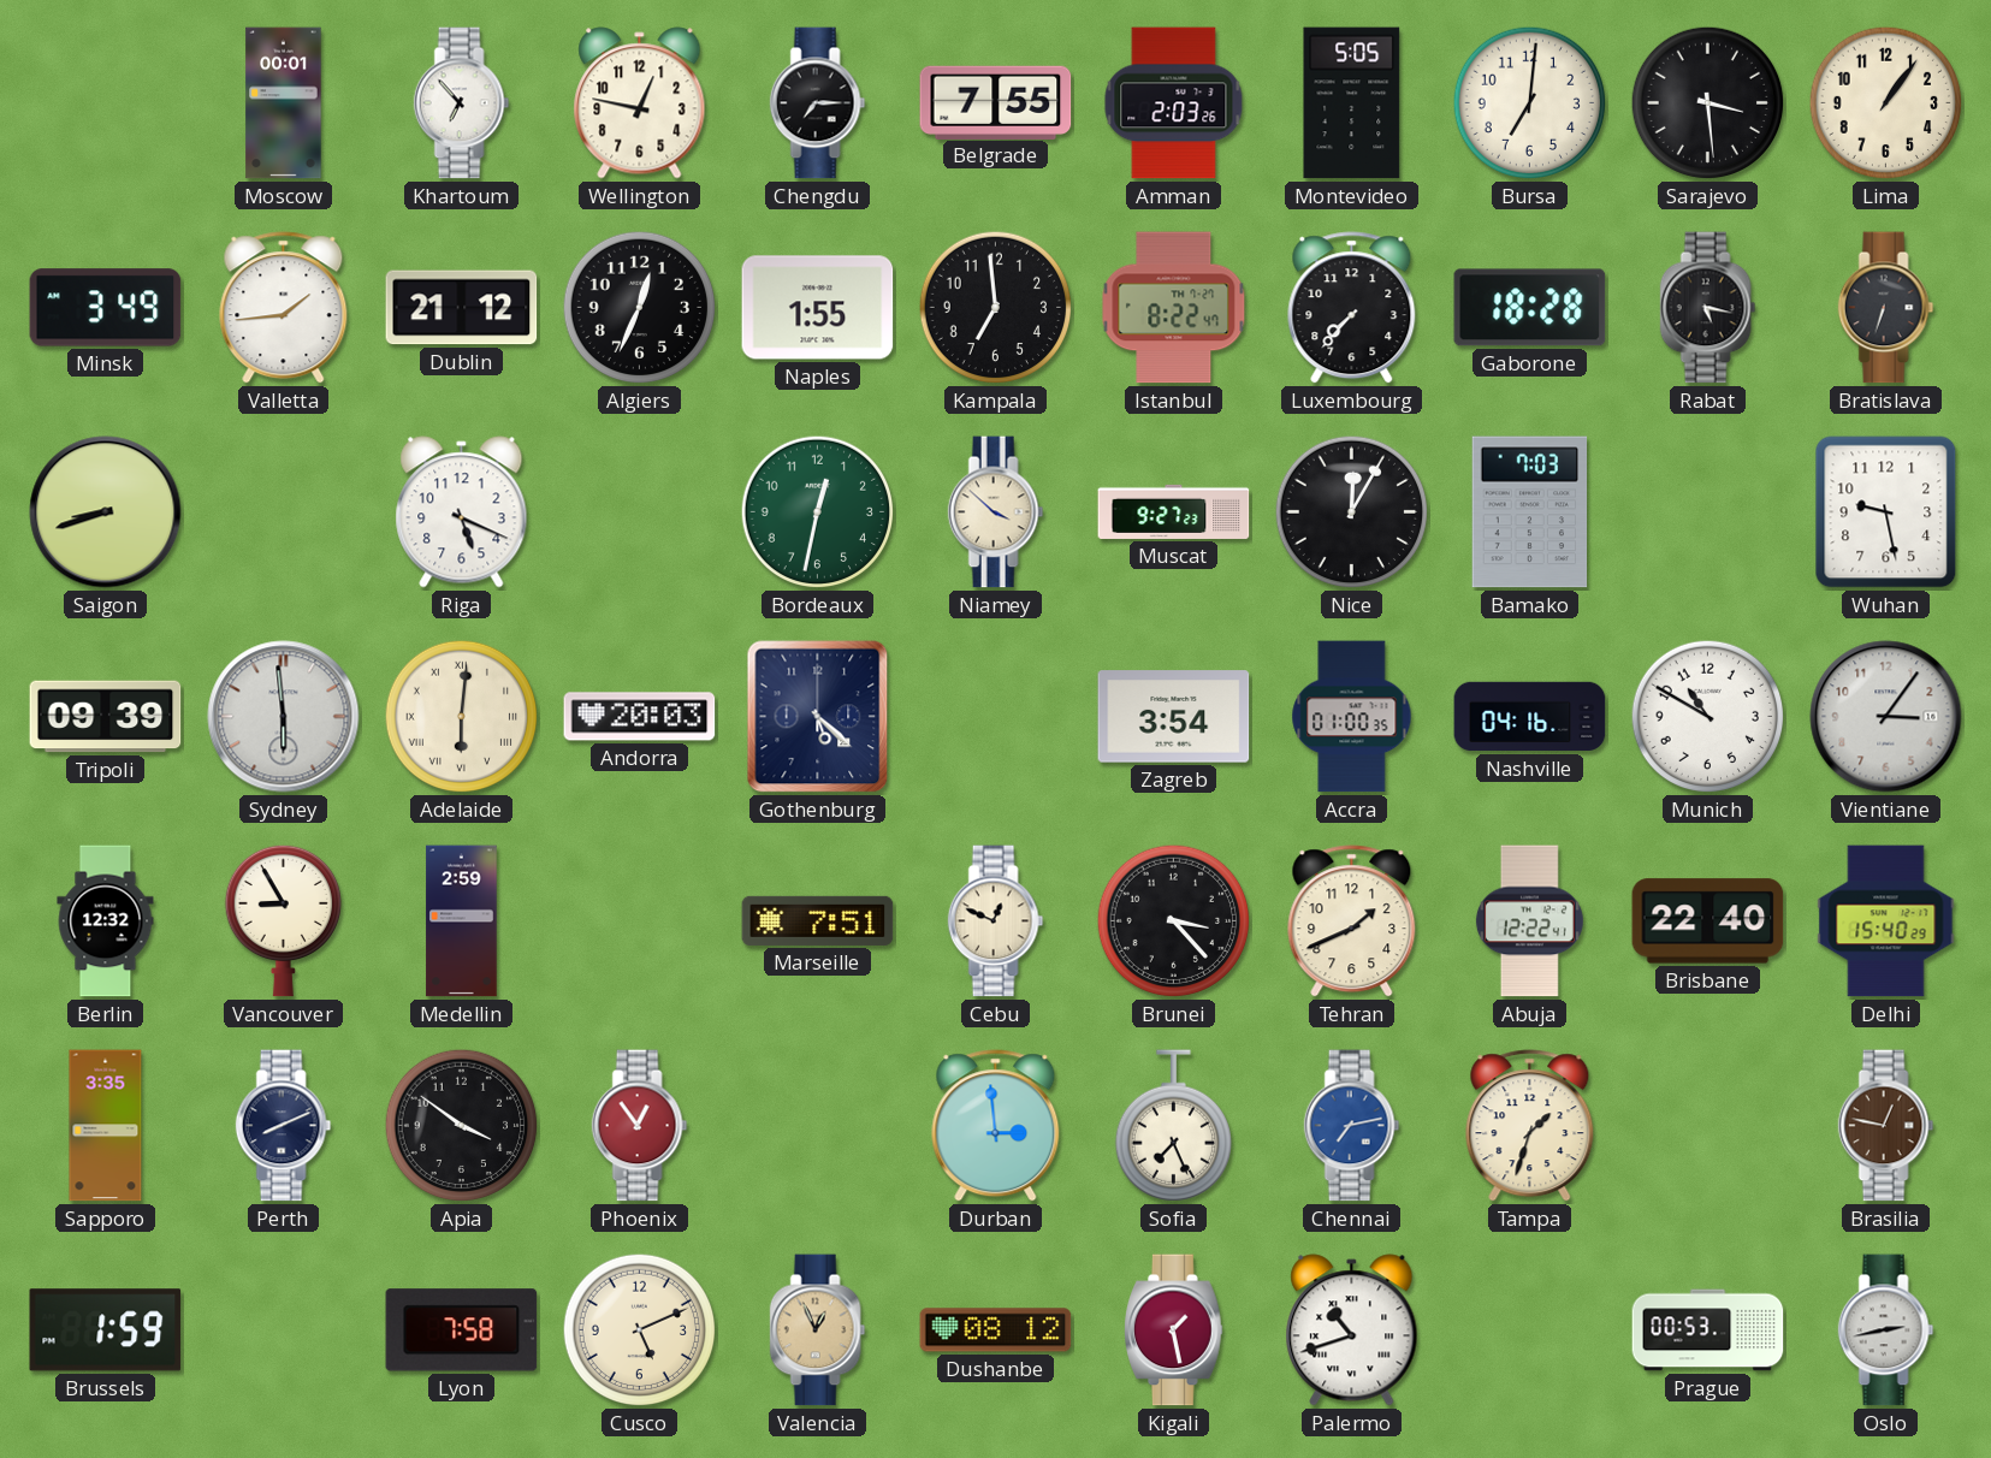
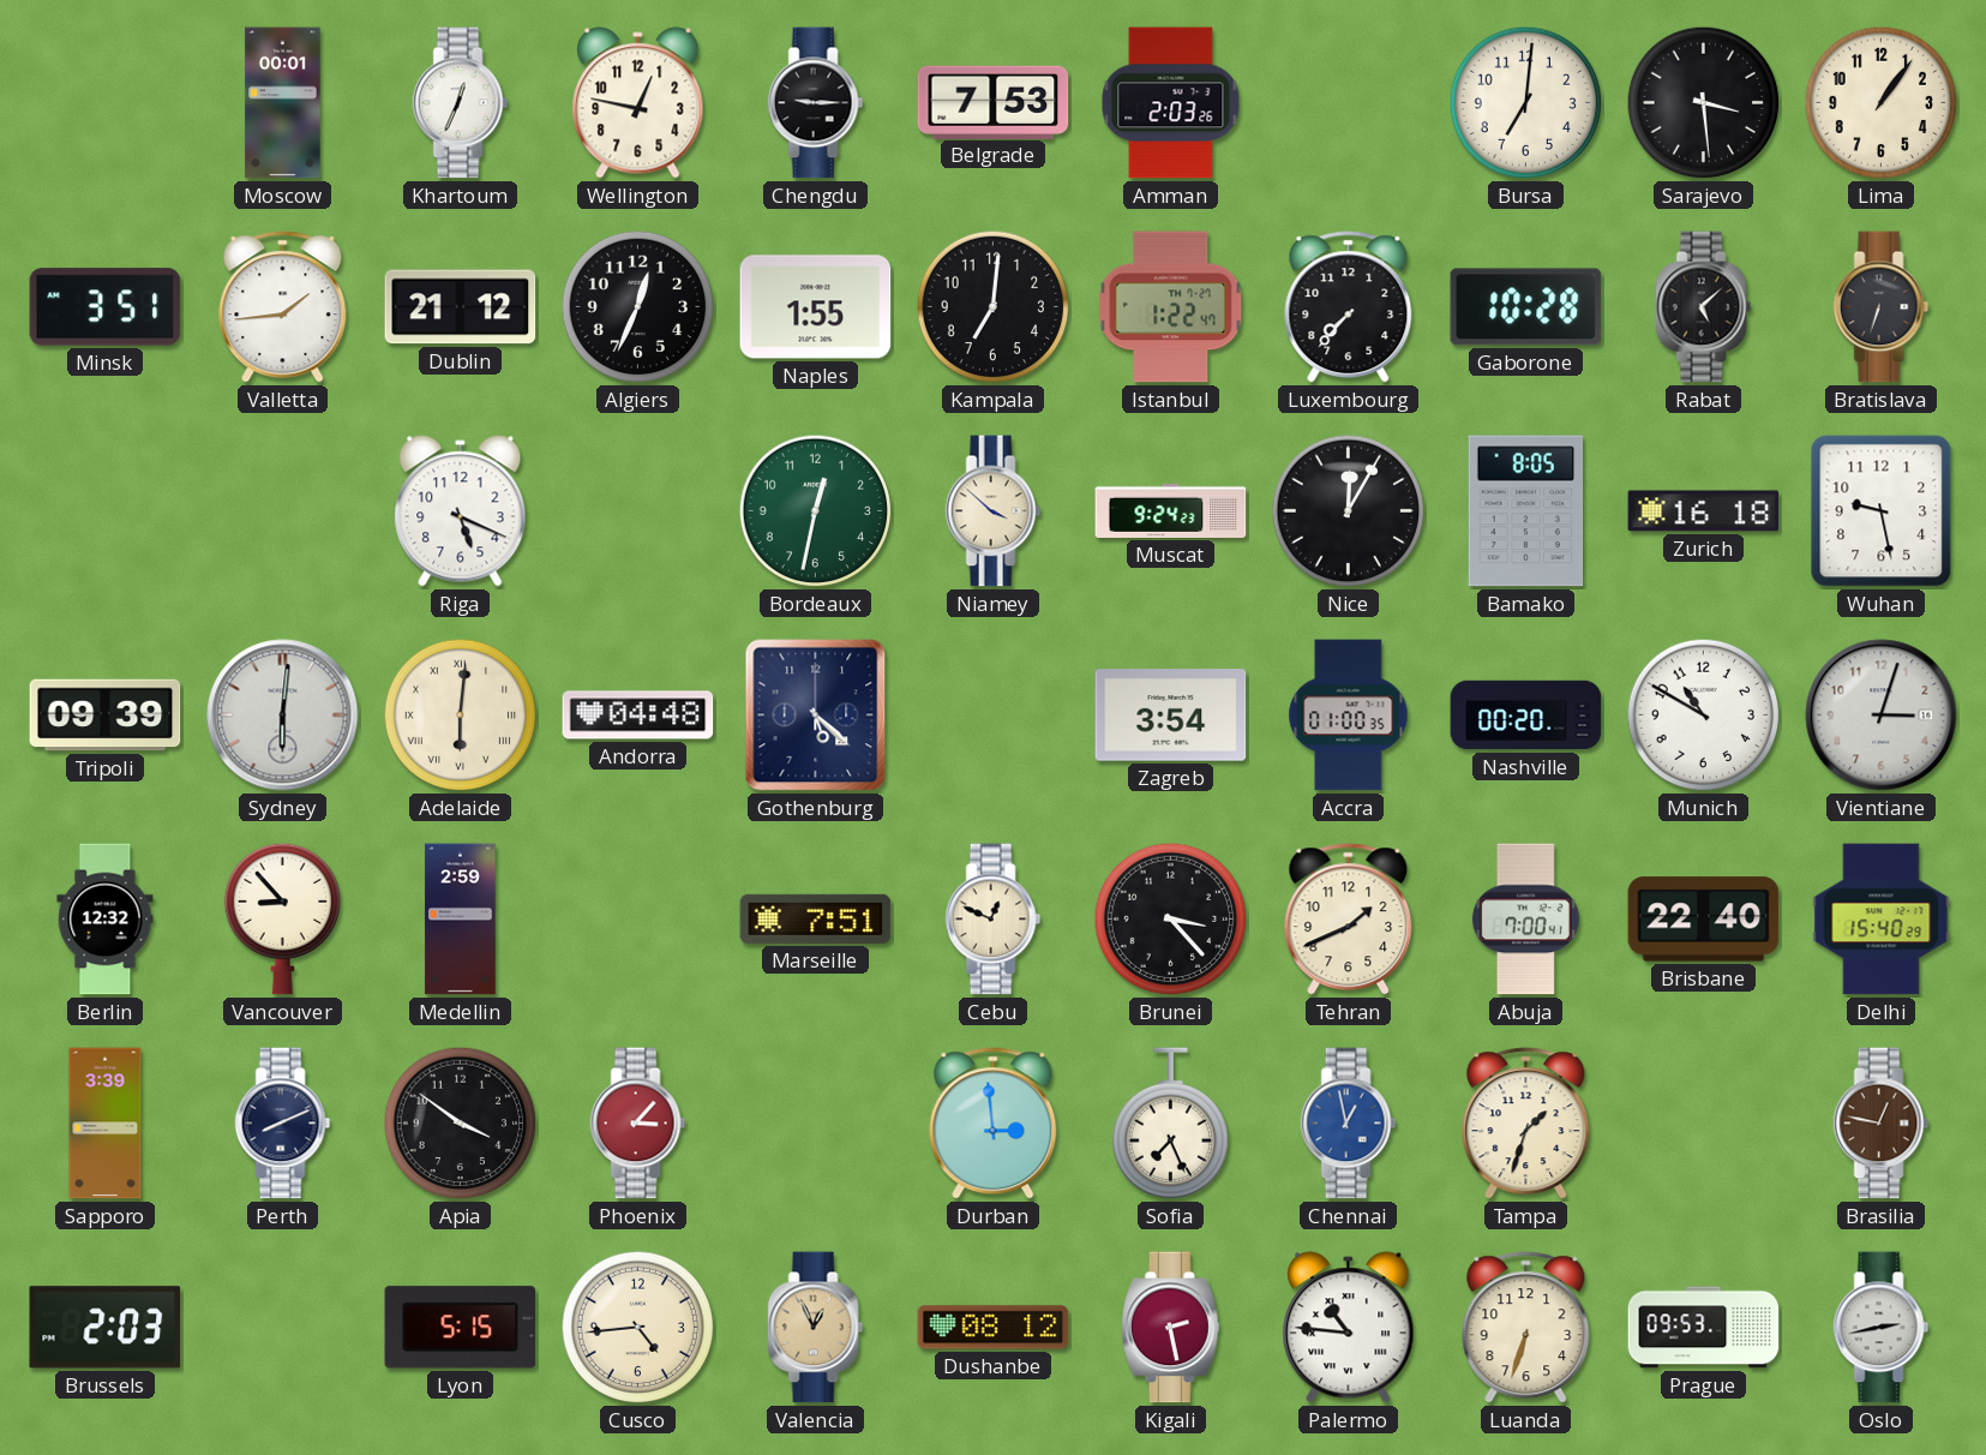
Khartoum: 6:53 -> 12:34
Chengdu: 7:15 -> 9:15
Belgrade: 7:55 -> 7:53
Montevideo: 5:05 -> none
Minsk: 3:49 -> 3:51
Kampala: 6:59 -> 7:01
Istanbul: 8:22 -> 1:22
Gaborone: 18:28 -> 10:28
Rabat: 5:17 -> 5:08
Saigon: 8:42 -> none
Muscat: 9:27 -> 9:24
Bamako: 7:03 -> 8:05
Zurich: none -> 16:18
Sydney: 5:59 -> 6:01
Andorra: 20:03 -> 04:48
Nashville: 04:16 -> 00:20
Vientiane: 3:06 -> 3:03
Vancouver: 8:55 -> 8:53
Abuja: 12:22 -> 7:00
Sapporo: 3:35 -> 3:39
Phoenix: 12:54 -> 3:07
Chennai: 7:13 -> 12:58
Brussels: 1:59 -> 2:03
Lyon: 7:58 -> 5:15
Cusco: 5:11 -> 4:44
Kigali: 1:28 -> 2:28
Palermo: 10:42 -> 10:46
Luanda: none -> 6:33
Prague: 00:53 -> 09:53
